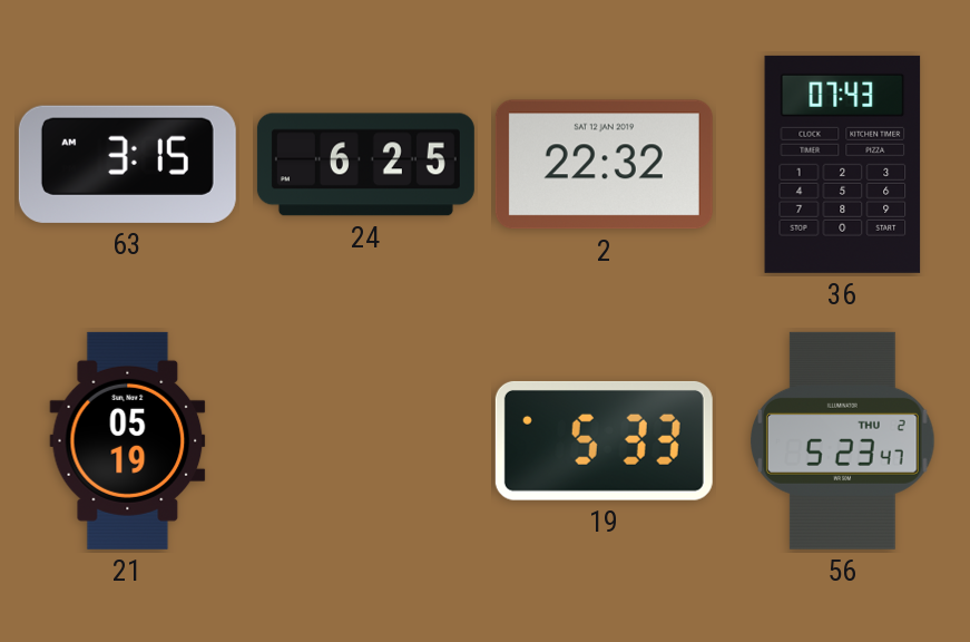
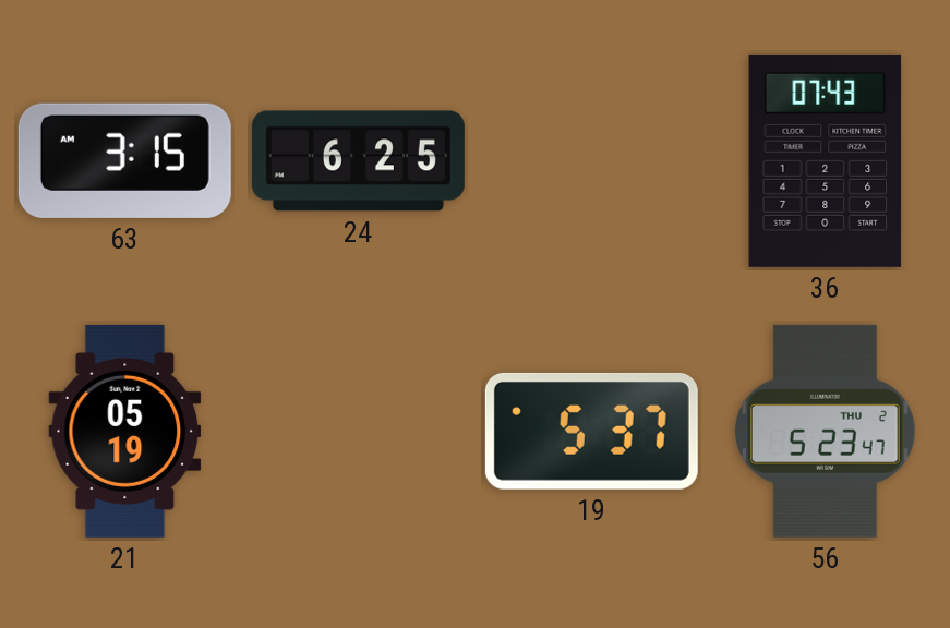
2: 22:32 -> none
19: 5:33 -> 5:37
